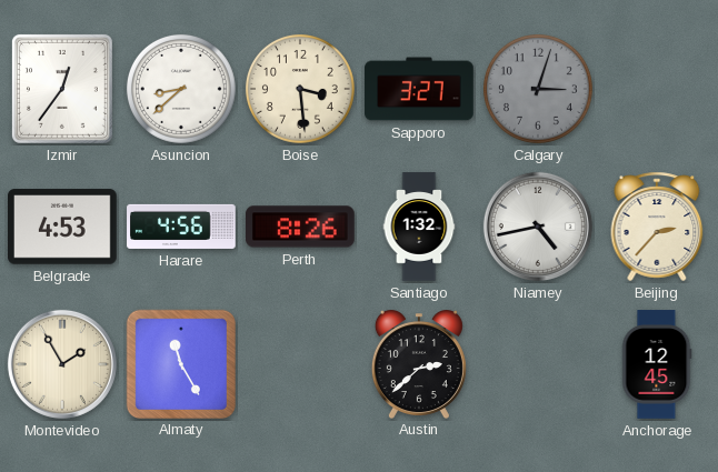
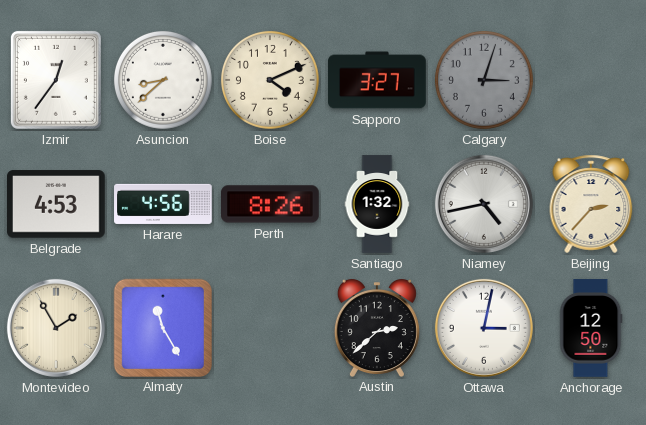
Boise: 3:29 -> 4:11
Ottawa: none -> 3:02
Anchorage: 12:45 -> 12:50
